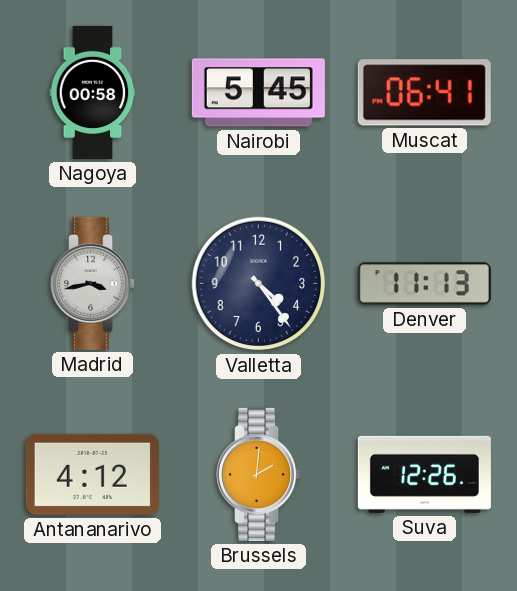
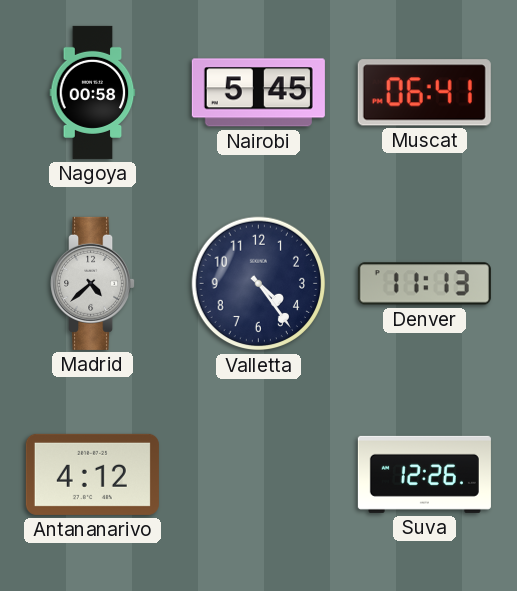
Madrid: 3:43 -> 4:38
Brussels: 2:01 -> none
